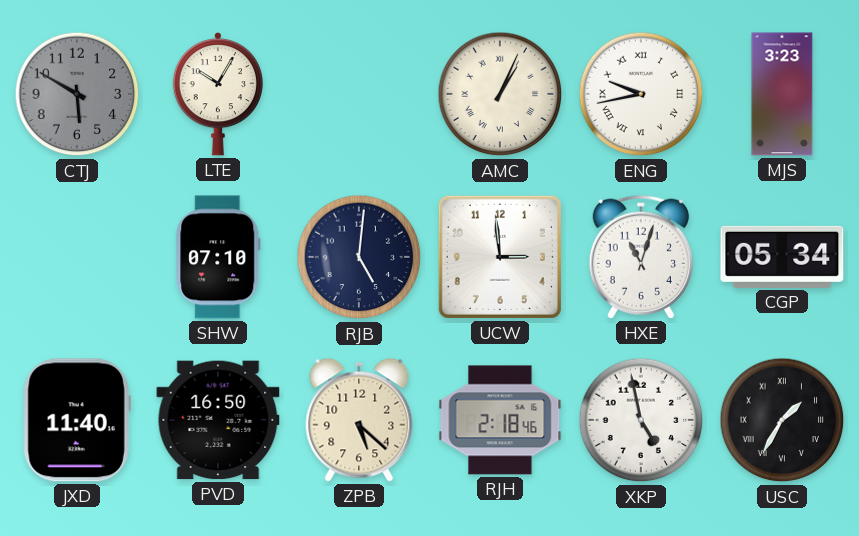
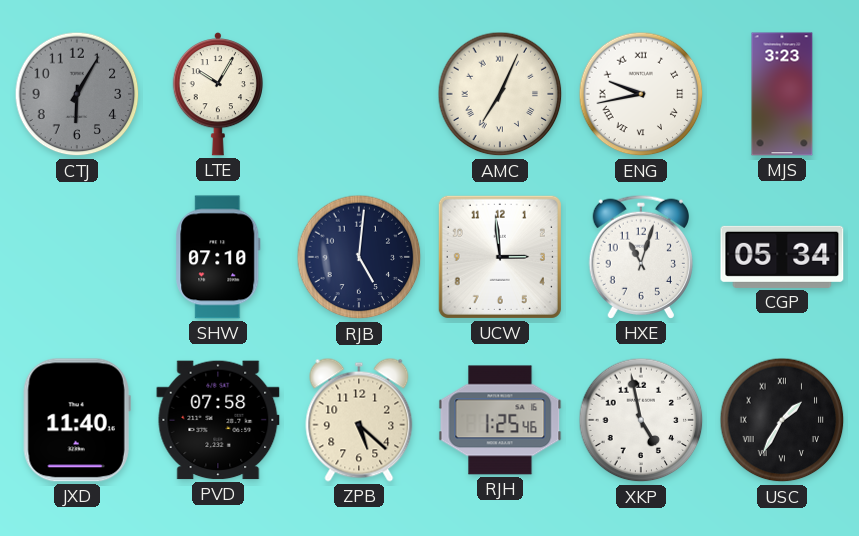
CTJ: 5:50 -> 6:05
AMC: 1:04 -> 7:04
PVD: 16:50 -> 07:58
RJH: 2:18 -> 1:25
